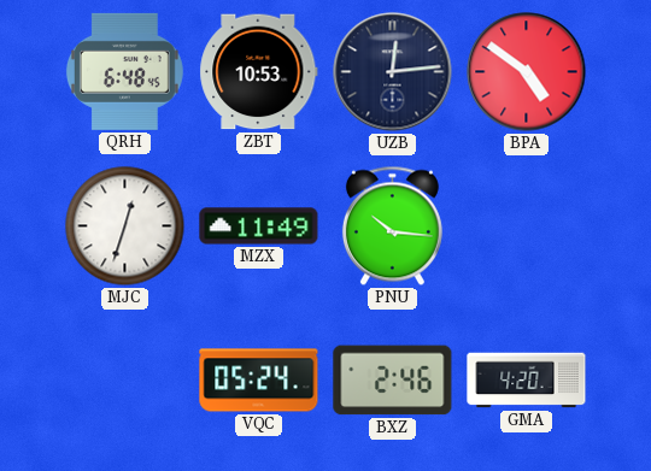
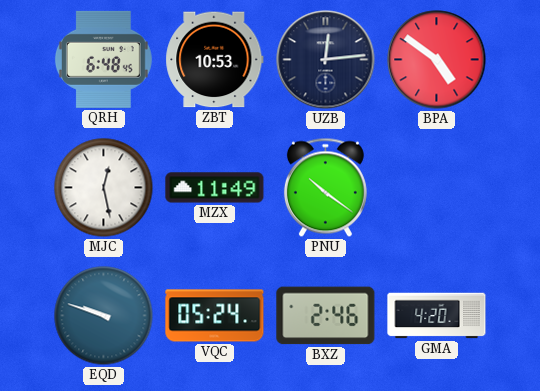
MJC: 12:33 -> 12:28
PNU: 10:16 -> 10:21
EQD: none -> 9:48
